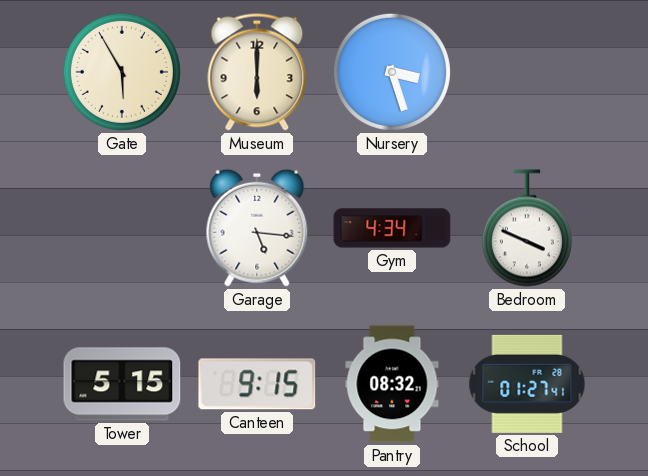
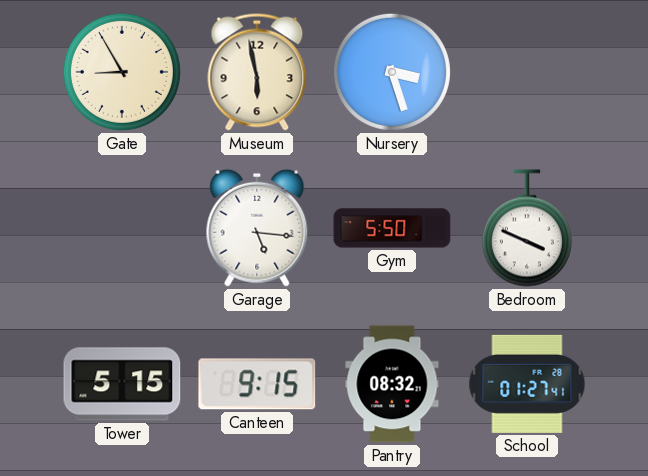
Gate: 5:55 -> 8:55
Museum: 6:00 -> 5:58
Gym: 4:34 -> 5:50
